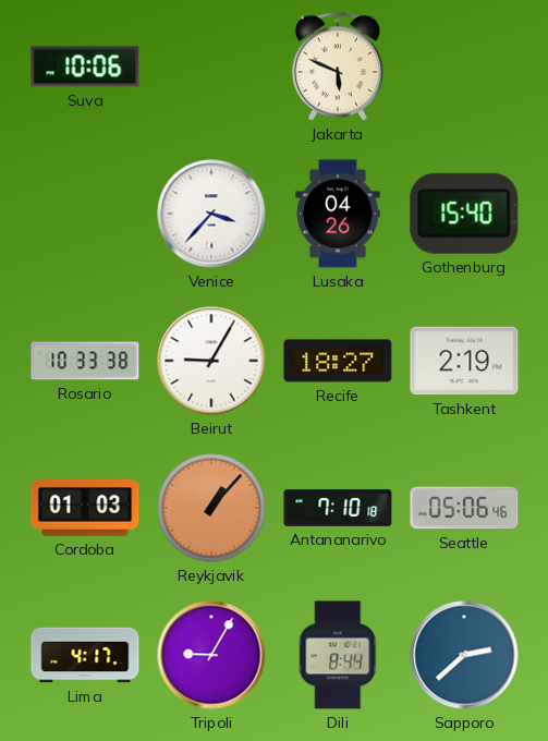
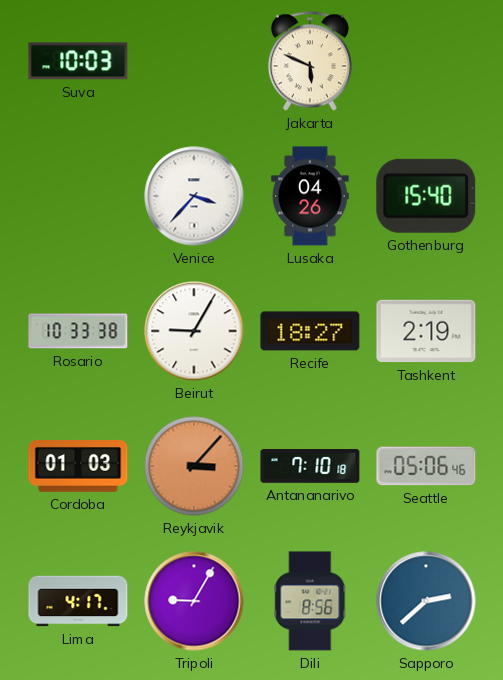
Suva: 10:06 -> 10:03
Reykjavik: 1:07 -> 3:07
Dili: 8:44 -> 8:56
